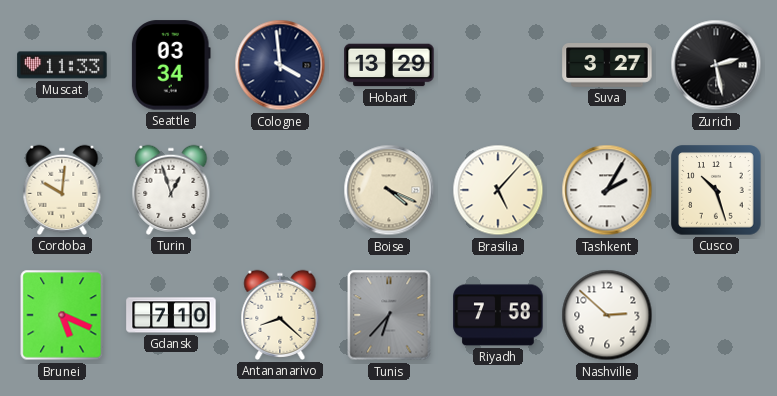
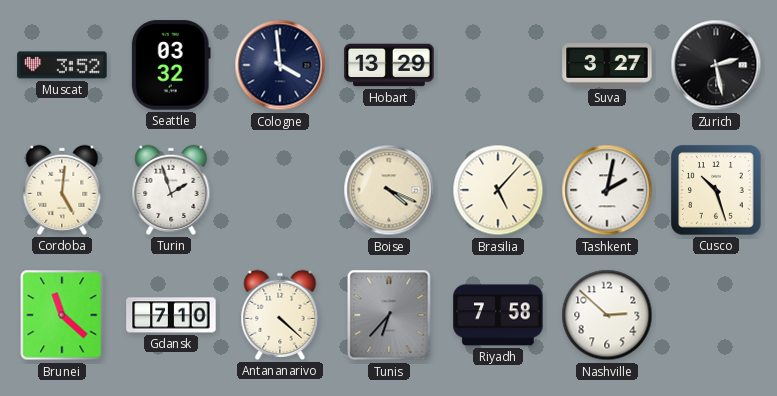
Muscat: 11:33 -> 3:52
Seattle: 03:34 -> 03:32
Cordoba: 10:01 -> 5:01
Turin: 12:57 -> 1:57
Tashkent: 2:05 -> 2:02
Brunei: 5:19 -> 11:22
Antananarivo: 8:22 -> 4:22
